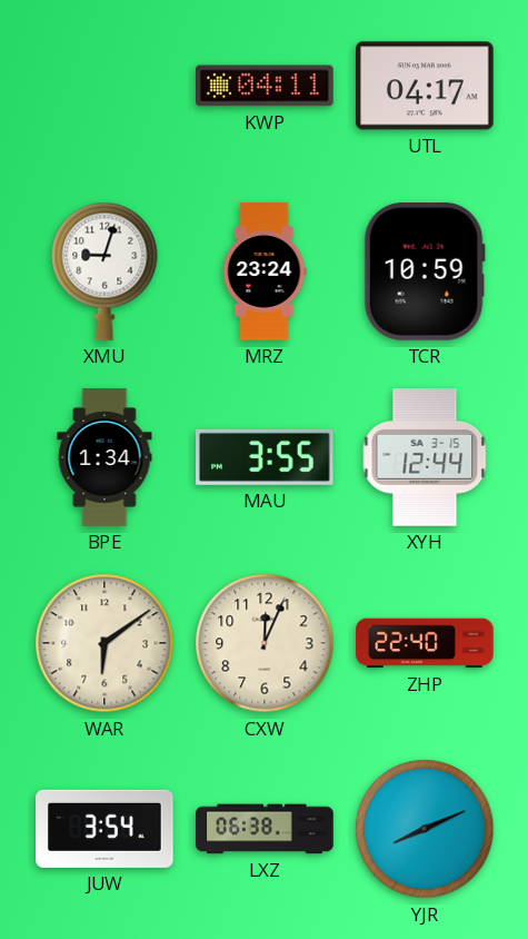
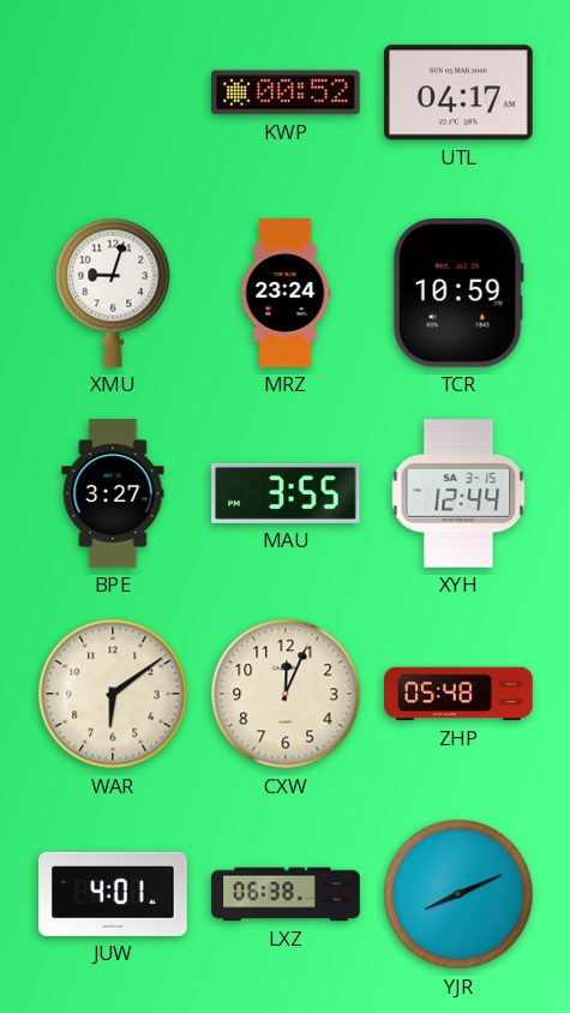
KWP: 04:11 -> 00:52
BPE: 1:34 -> 3:27
ZHP: 22:40 -> 05:48
JUW: 3:54 -> 4:01
